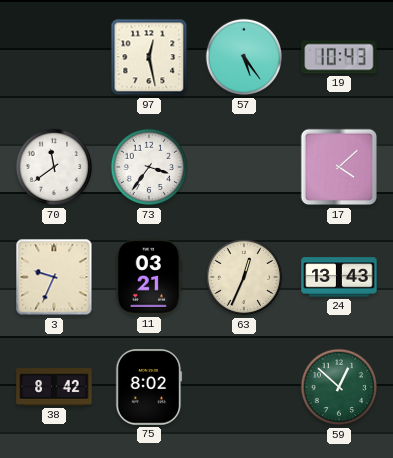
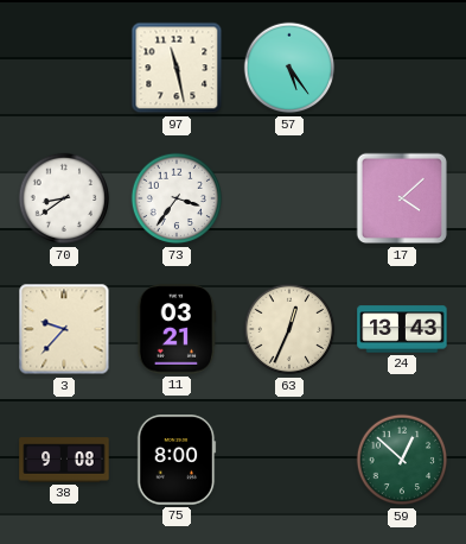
97: 12:28 -> 11:28
19: 10:43 -> none
70: 11:39 -> 8:39
3: 9:34 -> 9:37
38: 8:42 -> 9:08
75: 8:02 -> 8:00
